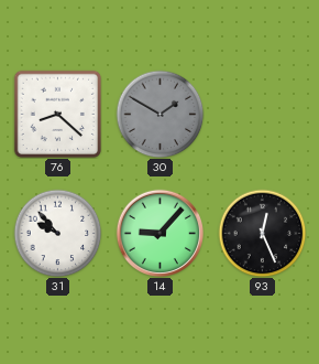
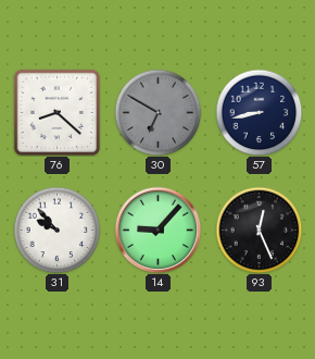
30: 1:50 -> 6:50
57: none -> 8:43
